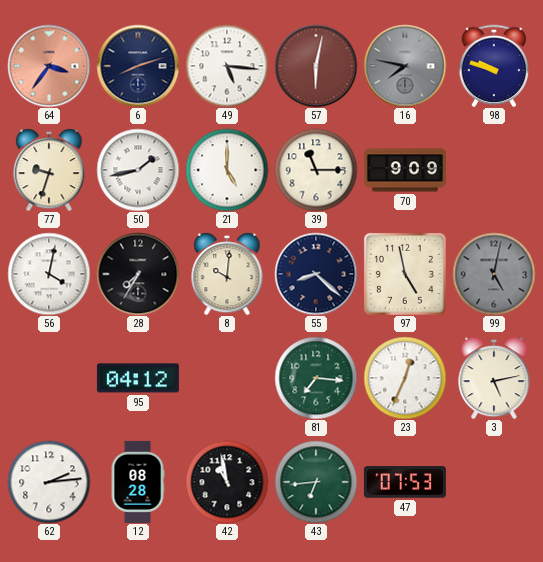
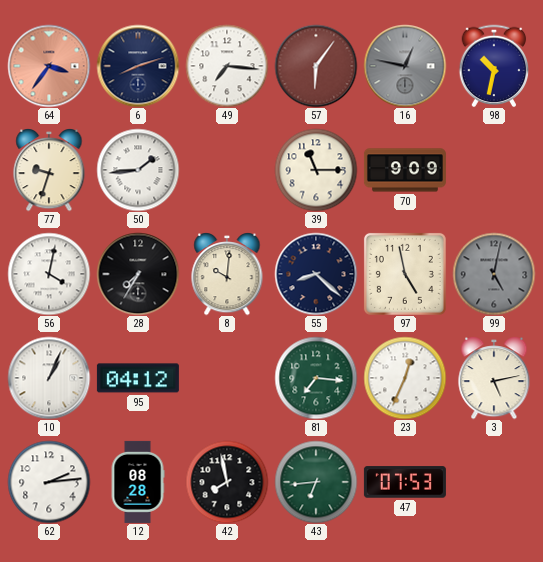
49: 5:16 -> 7:16
57: 6:02 -> 6:06
16: 7:47 -> 12:47
98: 9:48 -> 10:32
50: 1:43 -> 1:44
21: 5:00 -> none
10: none -> 1:04
42: 10:58 -> 7:58
